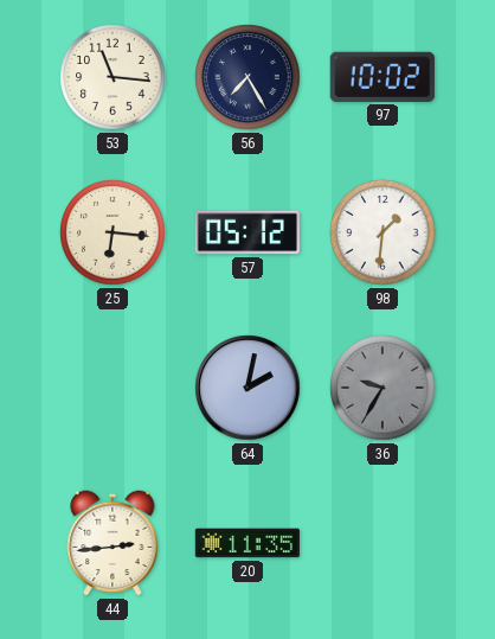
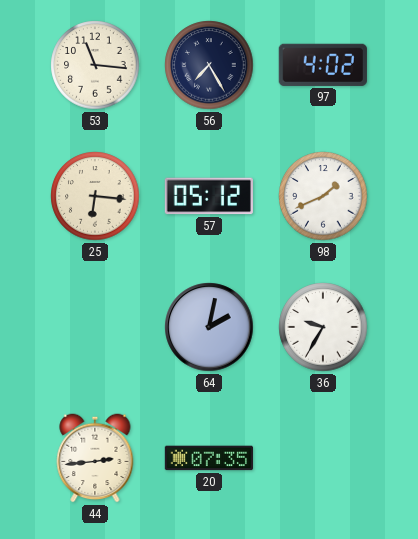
97: 10:02 -> 4:02
98: 1:31 -> 1:41
36 dial: grey -> white
20: 11:35 -> 07:35
